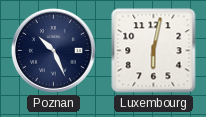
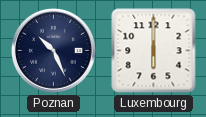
Luxembourg: 6:02 -> 6:00
